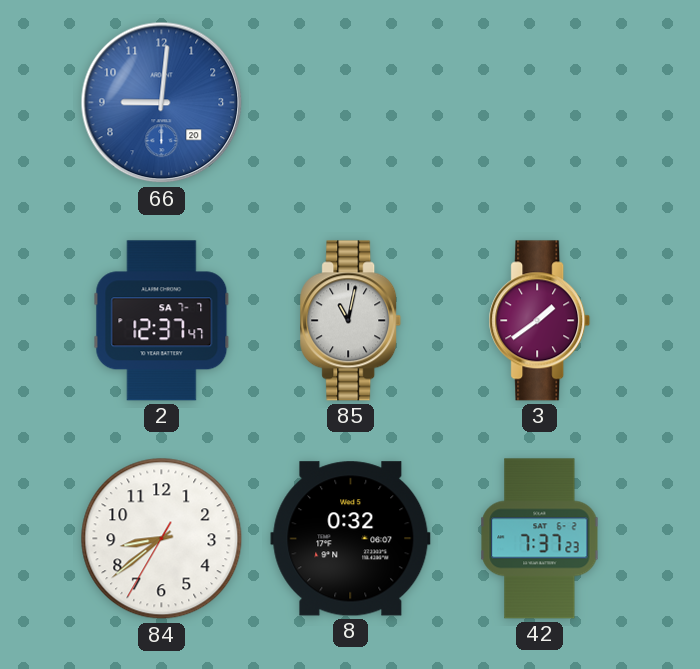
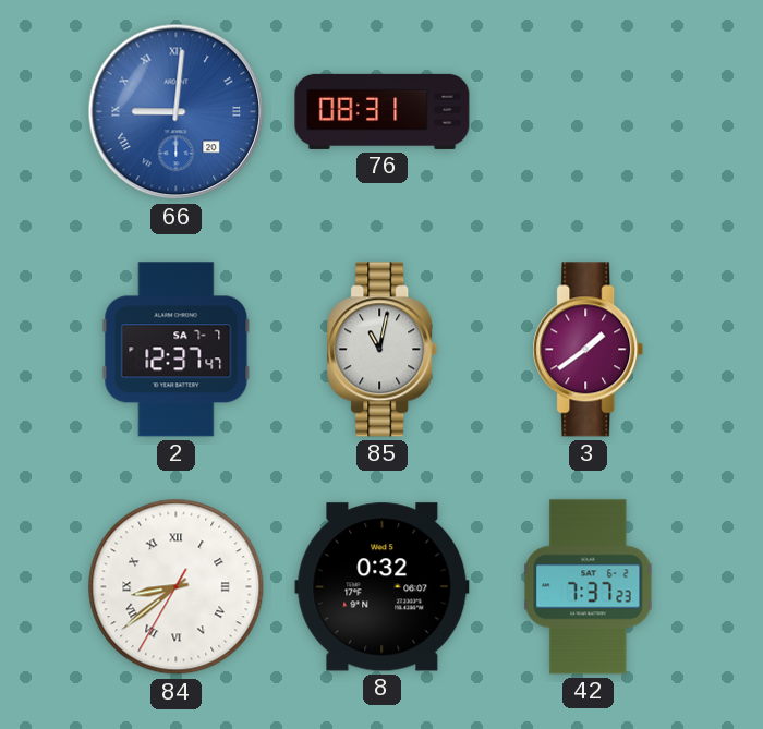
66 numerals: Arabic -> Roman
76: none -> 08:31
84 numerals: Arabic -> Roman
